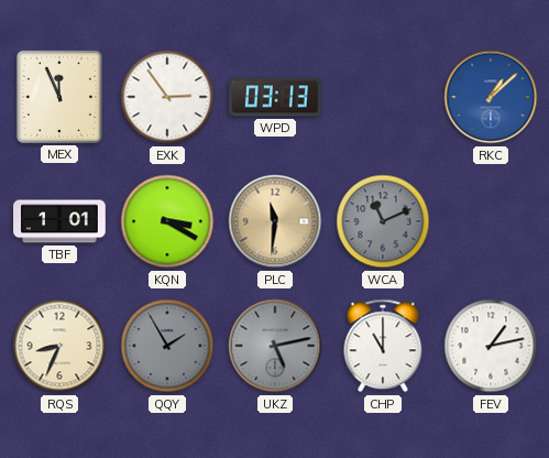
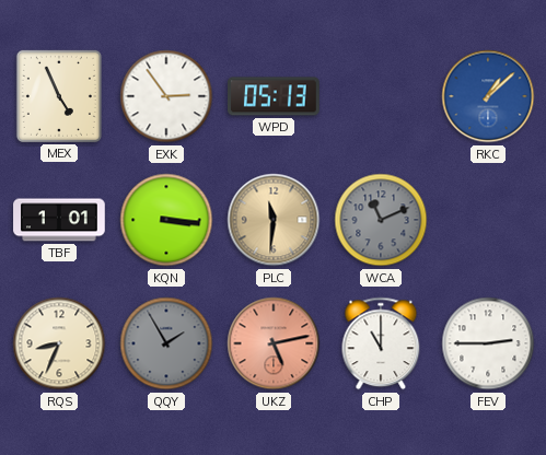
MEX: 11:56 -> 4:56
WPD: 03:13 -> 05:13
KQN: 3:20 -> 3:16
UKZ dial: grey -> salmon
FEV: 1:13 -> 2:45
